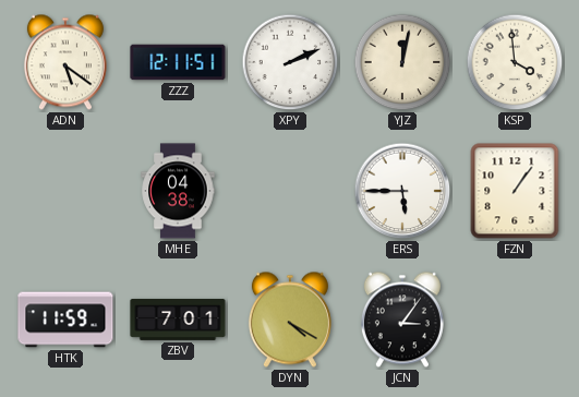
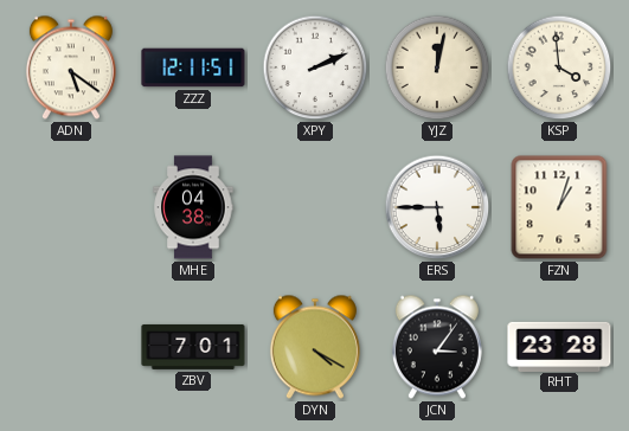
FZN: 1:06 -> 1:03
HTK: 11:59 -> none
RHT: none -> 23:28
